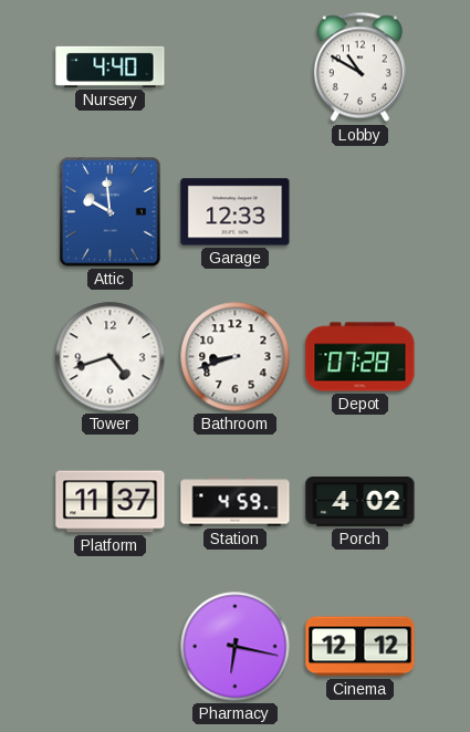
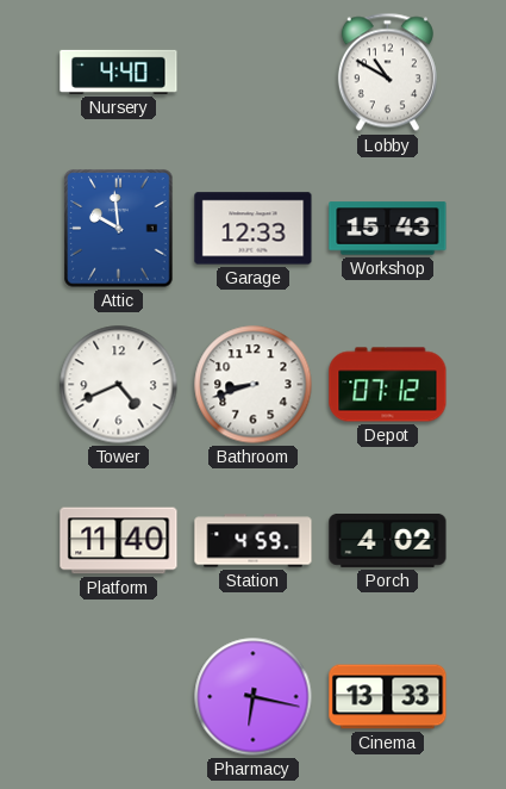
Workshop: none -> 15:43
Tower: 4:42 -> 4:41
Depot: 07:28 -> 07:12
Platform: 11:37 -> 11:40
Cinema: 12:12 -> 13:33
